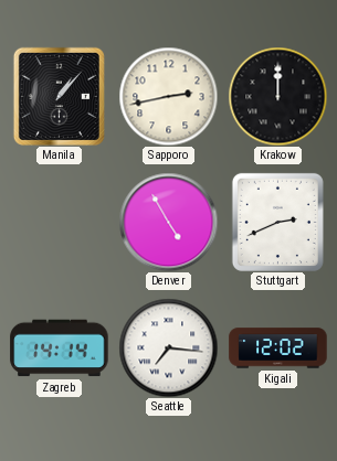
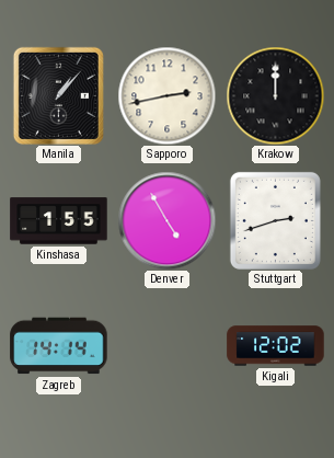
Kinshasa: none -> 1:55
Stuttgart: 2:41 -> 2:42
Seattle: 7:16 -> none
